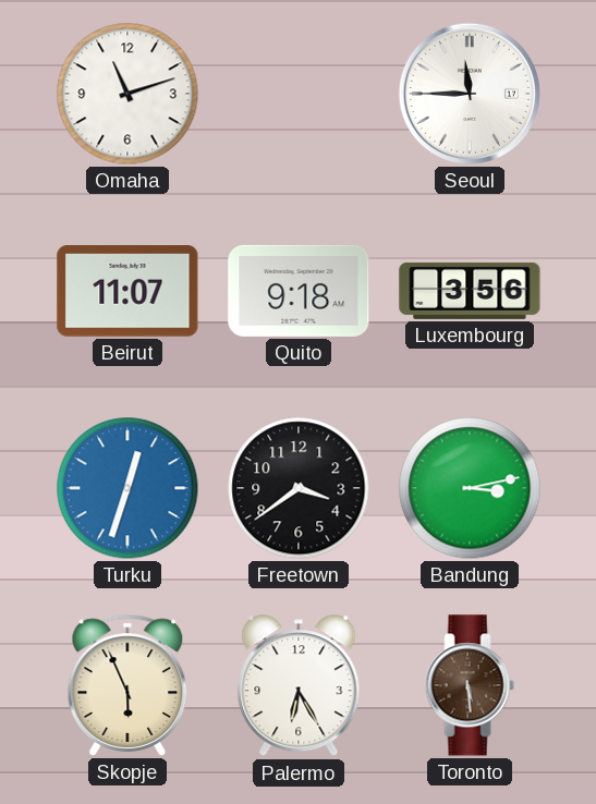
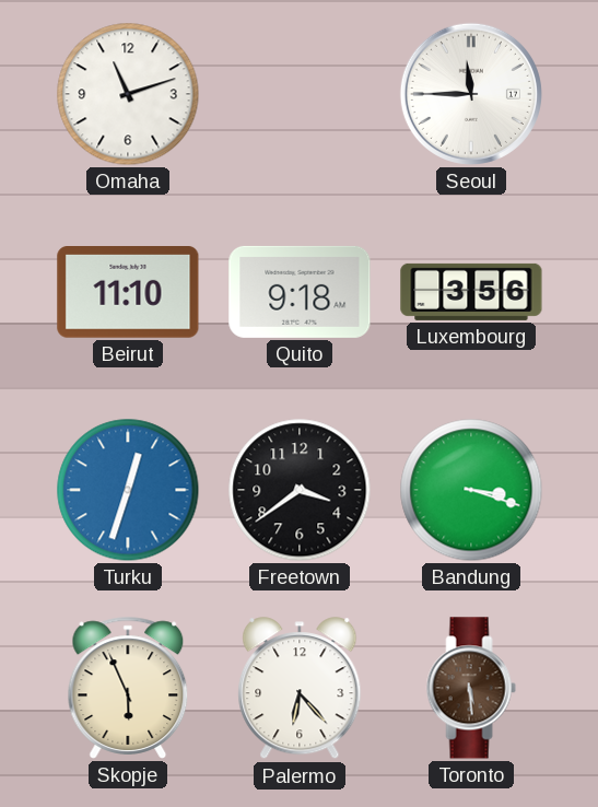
Beirut: 11:07 -> 11:10
Bandung: 3:13 -> 3:18
Palermo: 6:25 -> 6:23
